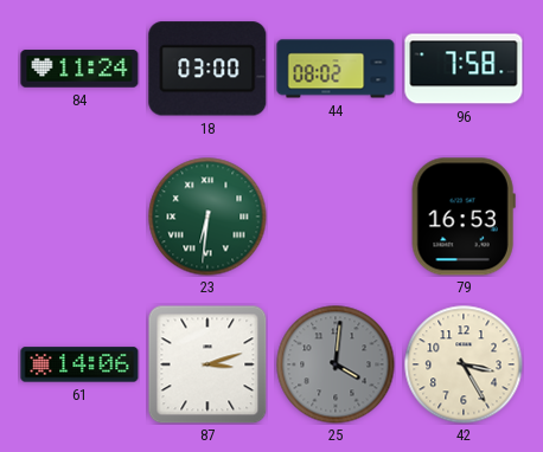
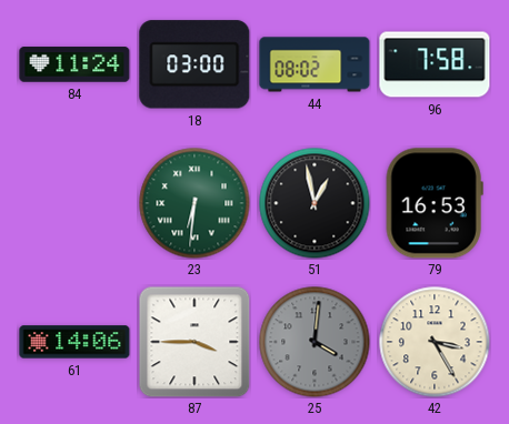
51: none -> 12:58
87: 3:12 -> 3:45
